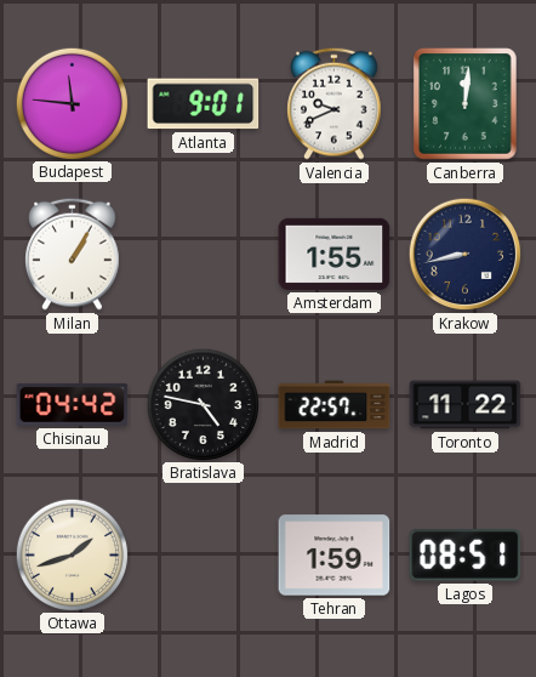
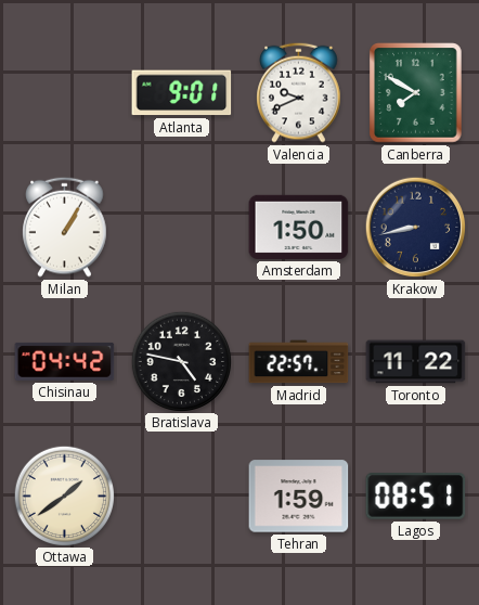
Budapest: 11:46 -> none
Canberra: 12:01 -> 7:50
Amsterdam: 1:55 -> 1:50
Ottawa: 1:42 -> 1:39
